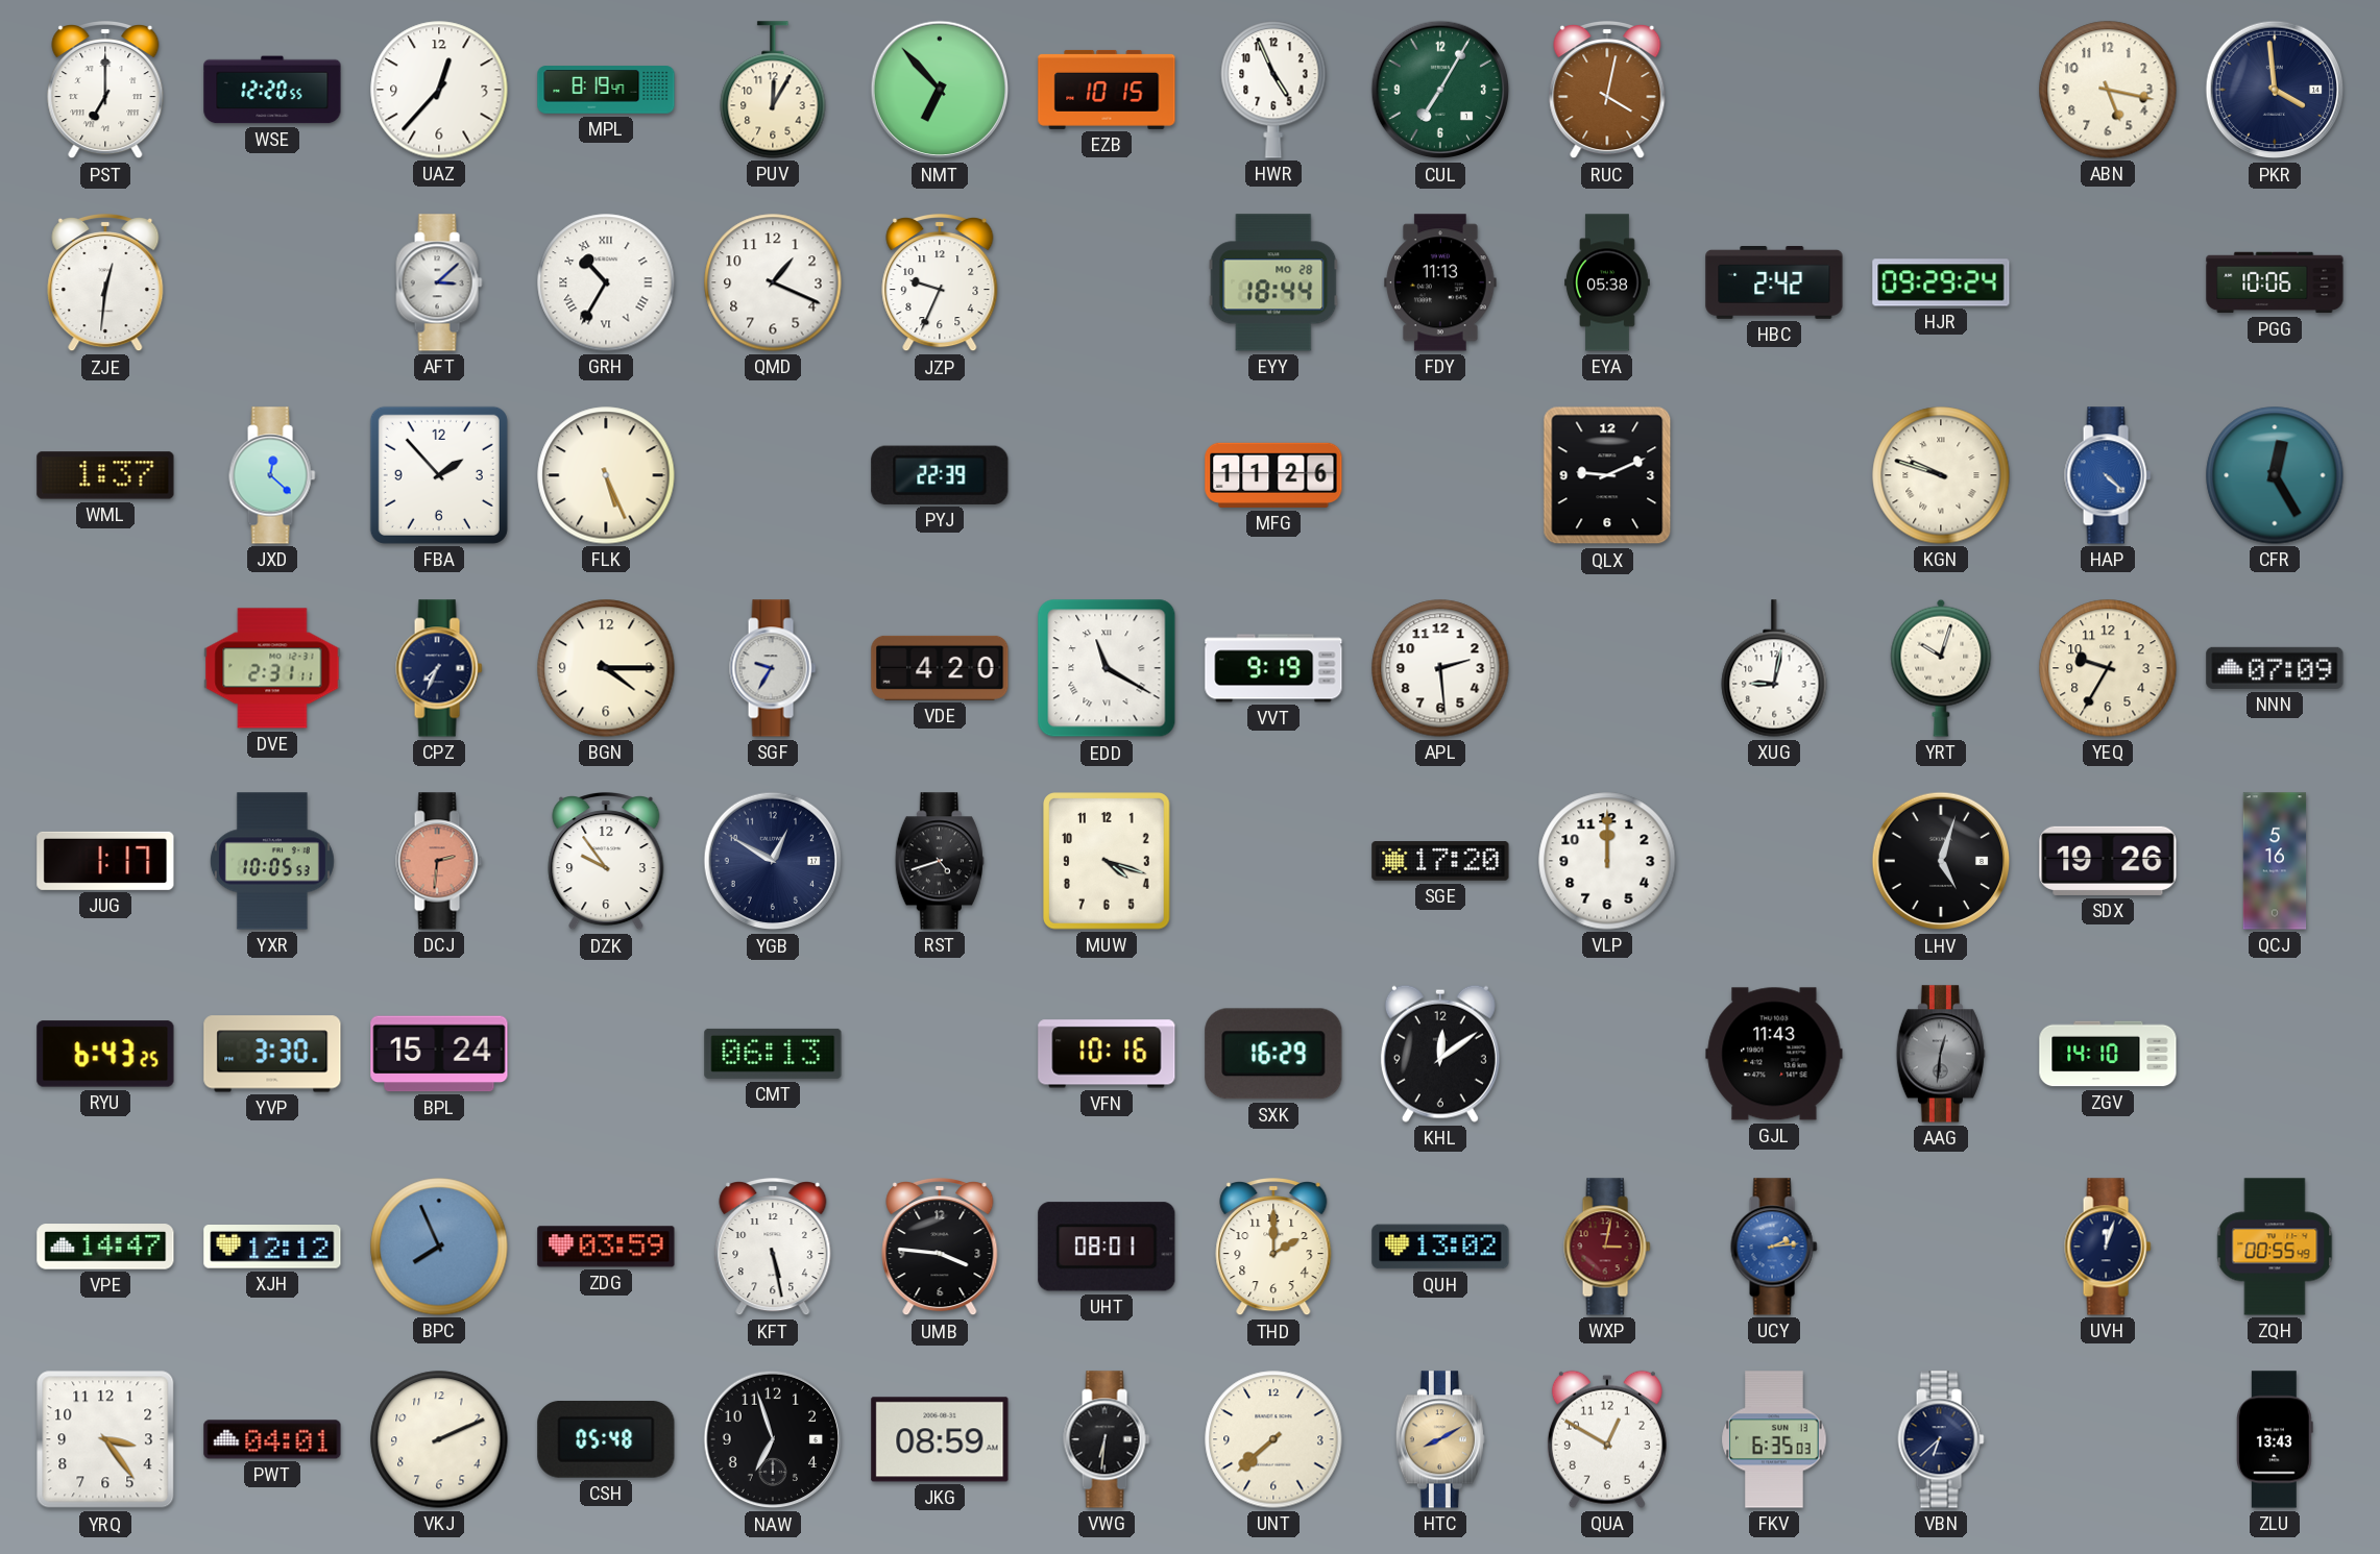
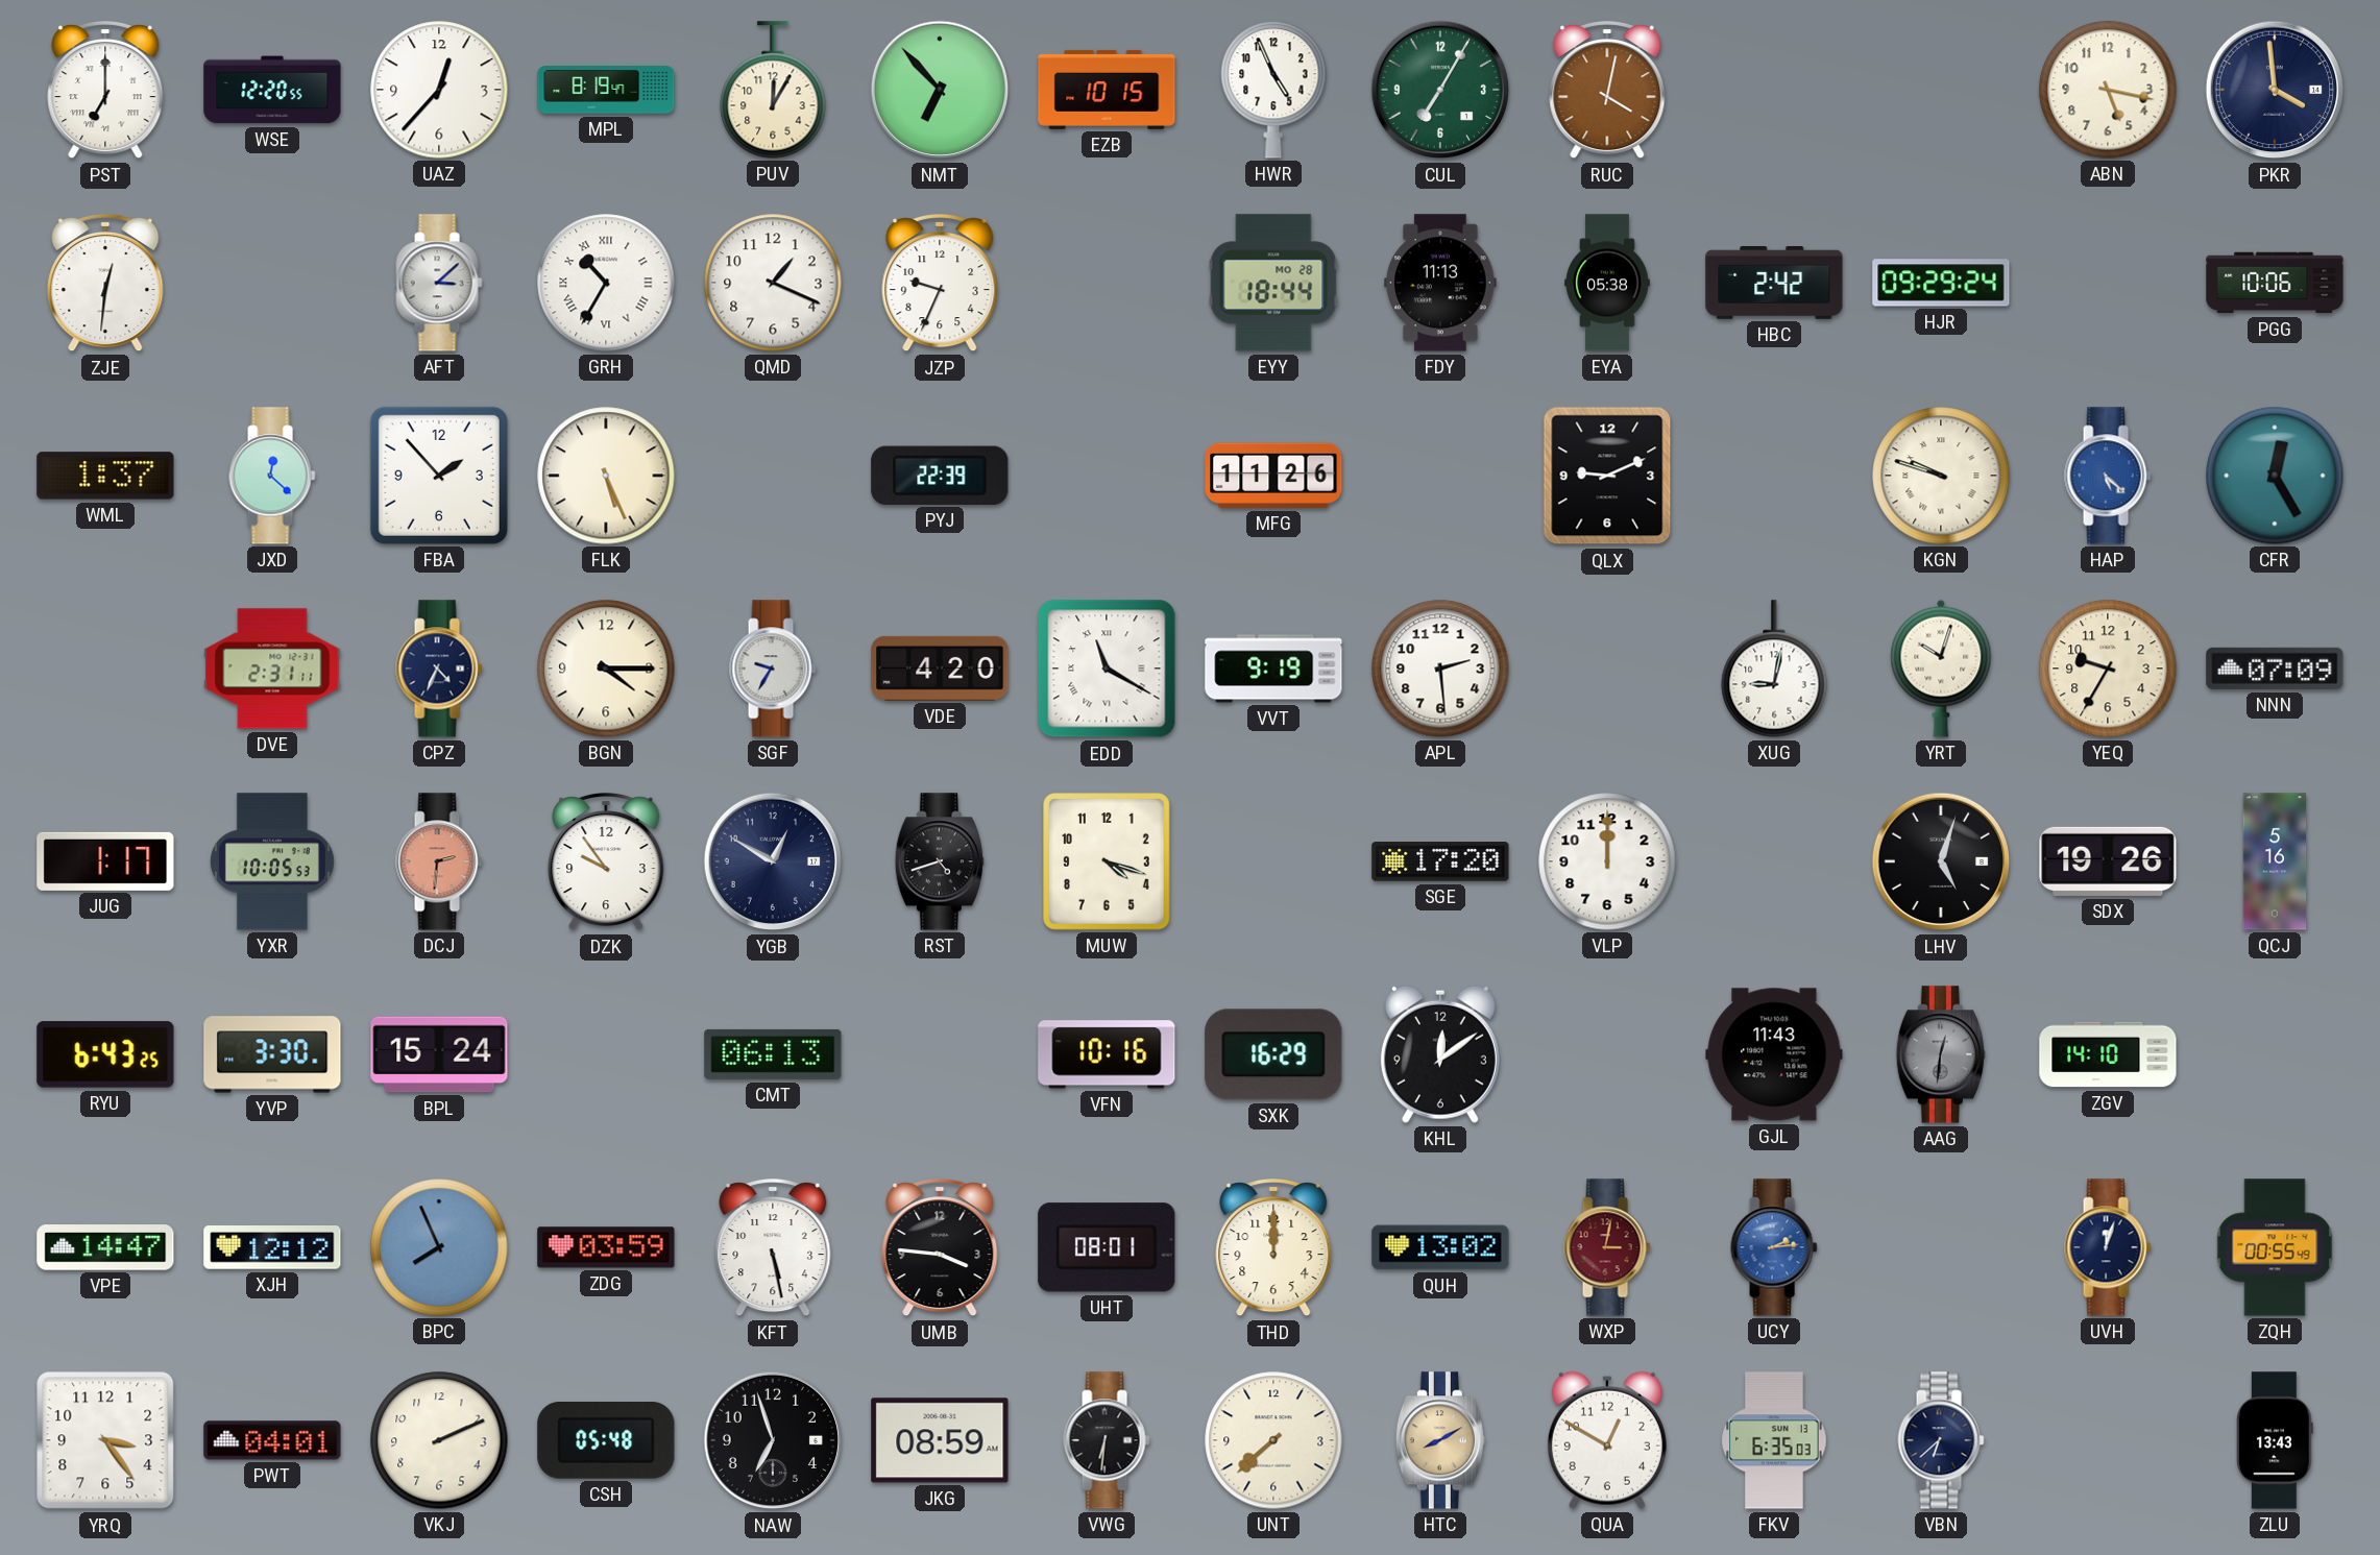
HAP: 4:22 -> 5:22
CPZ: 7:34 -> 4:34
THD: 2:00 -> 12:00
